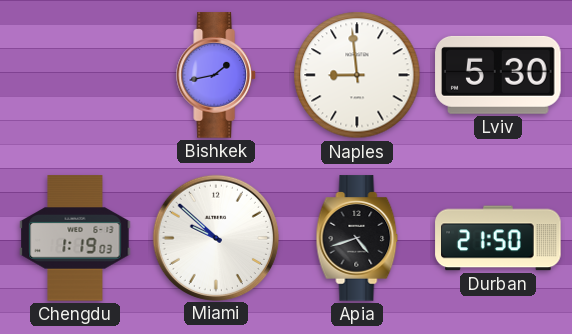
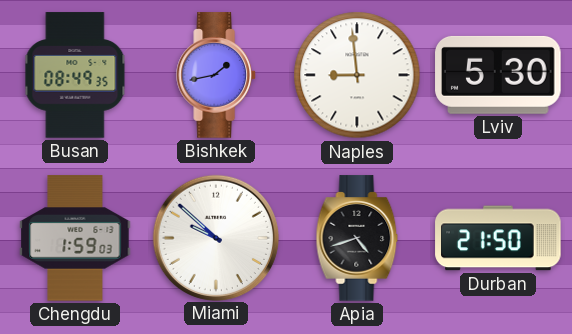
Busan: none -> 08:49
Chengdu: 1:19 -> 1:59
